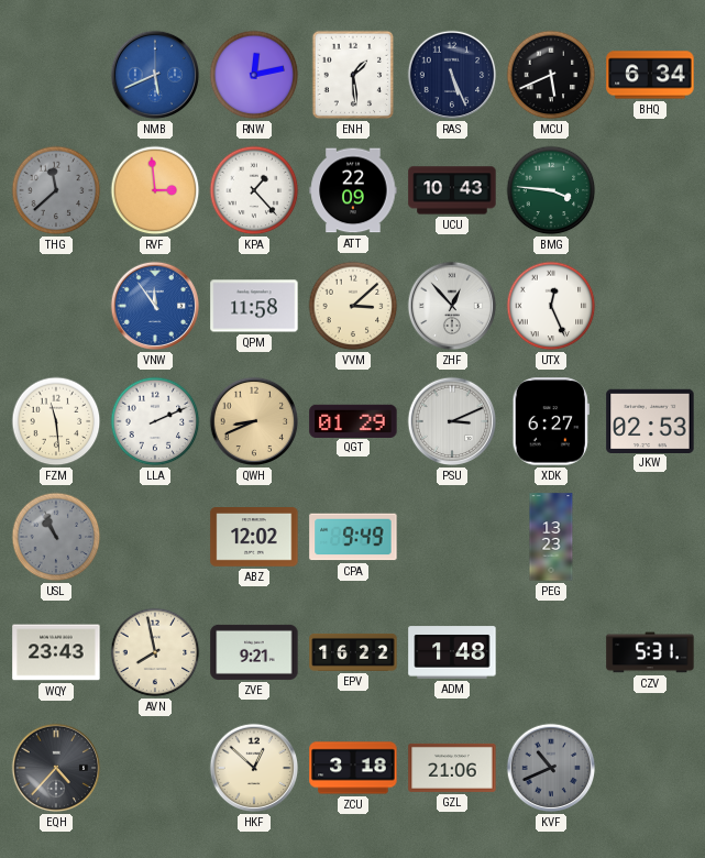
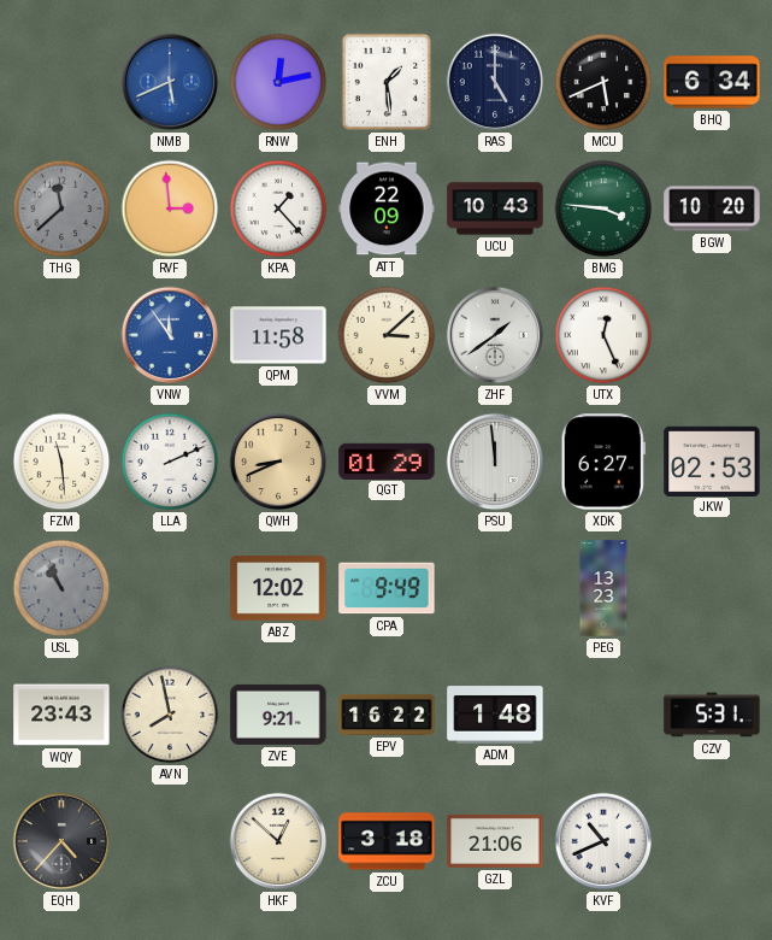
RAS: 5:26 -> 5:00
BGW: none -> 10:20
ZHF: 12:53 -> 1:39
PSU: 3:11 -> 11:59
KVF dial: grey -> white
